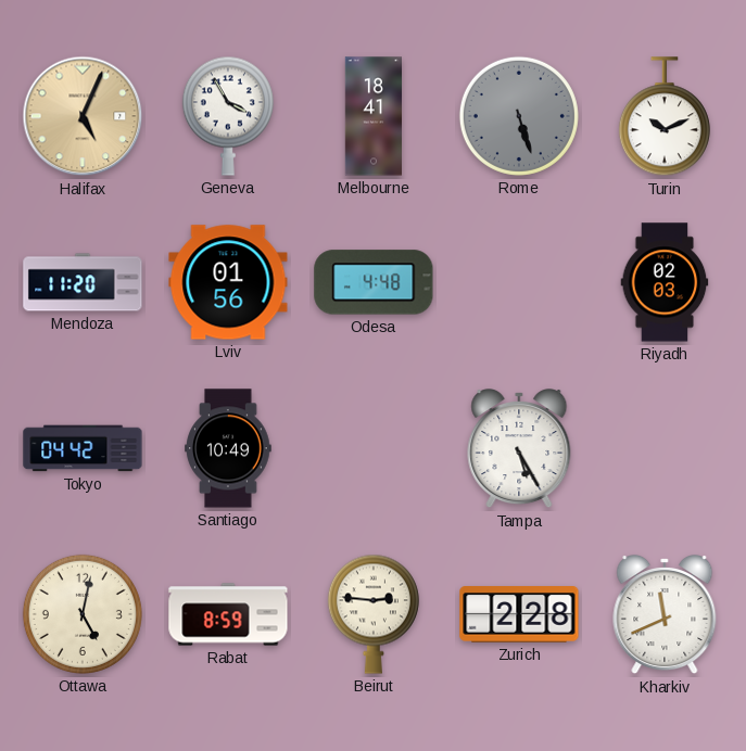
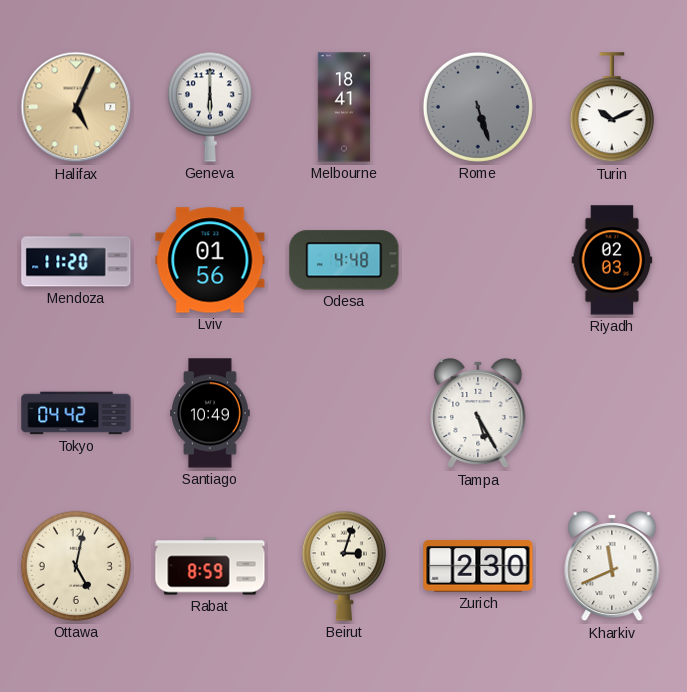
Geneva: 3:55 -> 6:00
Beirut: 2:46 -> 3:03
Zurich: 2:28 -> 2:30
